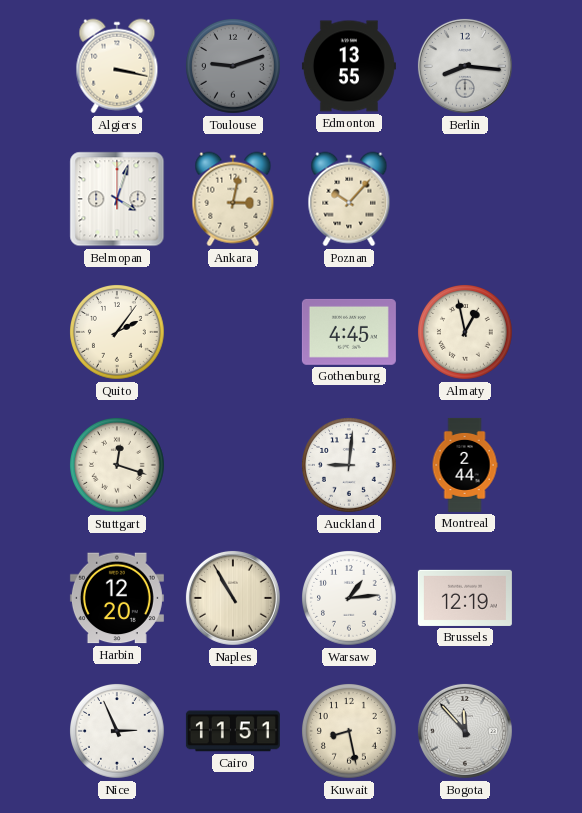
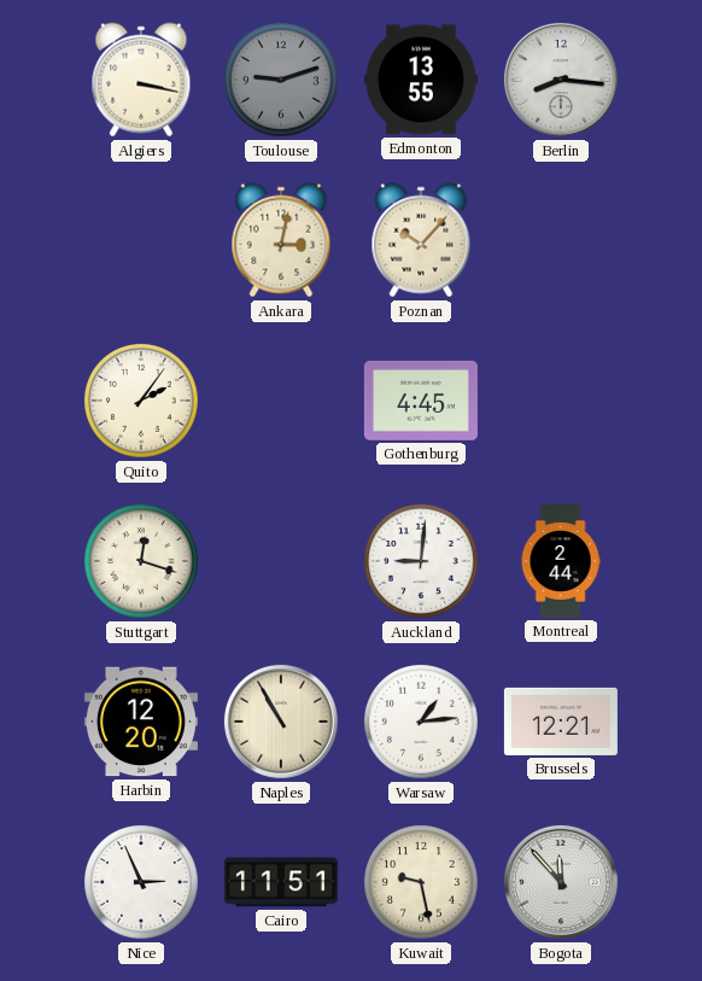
Belmopan: 4:03 -> none
Almaty: 12:58 -> none
Brussels: 12:19 -> 12:21
Kuwait: 8:28 -> 9:28
